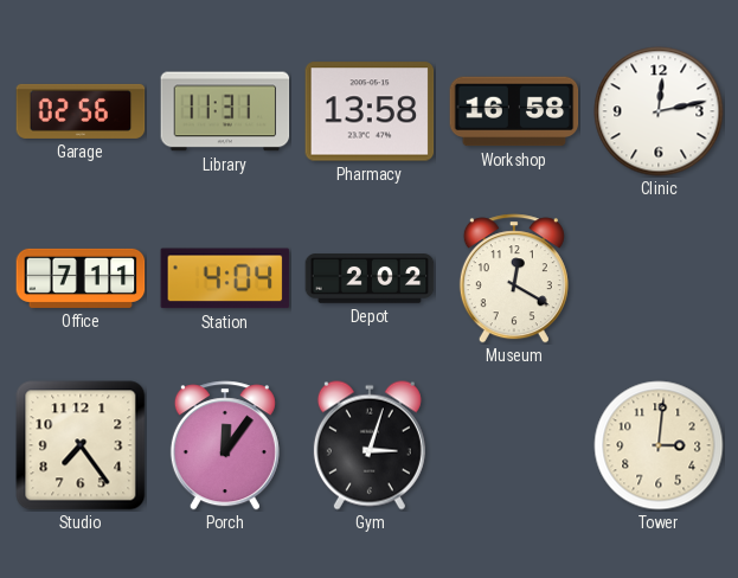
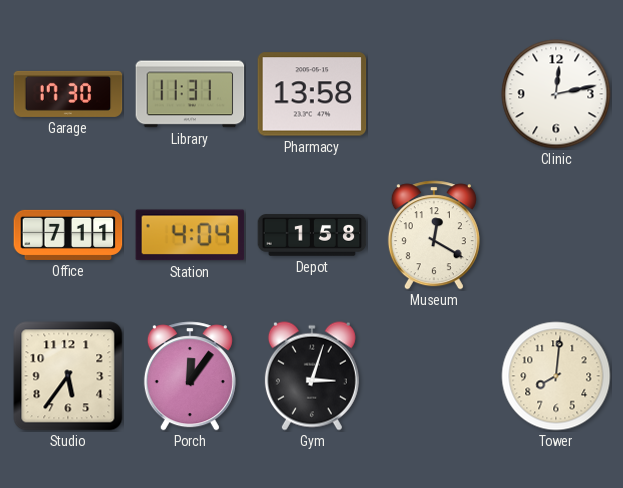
Garage: 02:56 -> 17:30
Workshop: 16:58 -> none
Depot: 2:02 -> 1:58
Studio: 7:24 -> 5:36
Tower: 3:01 -> 8:01
